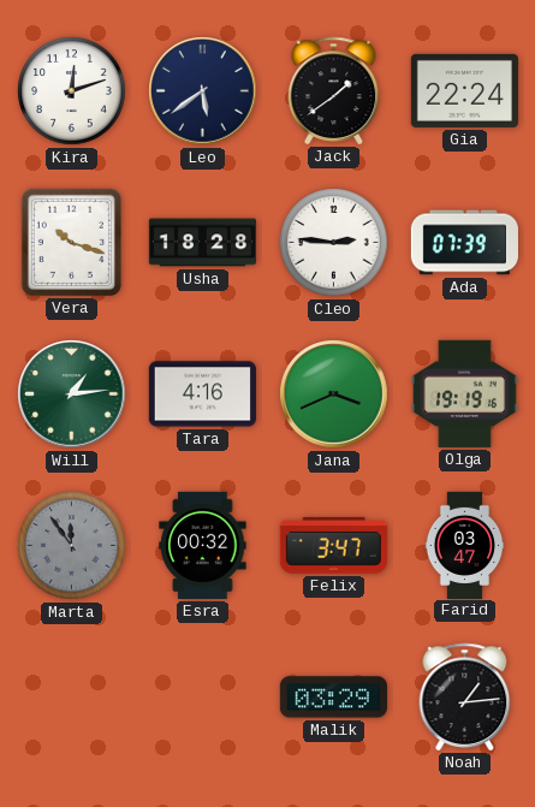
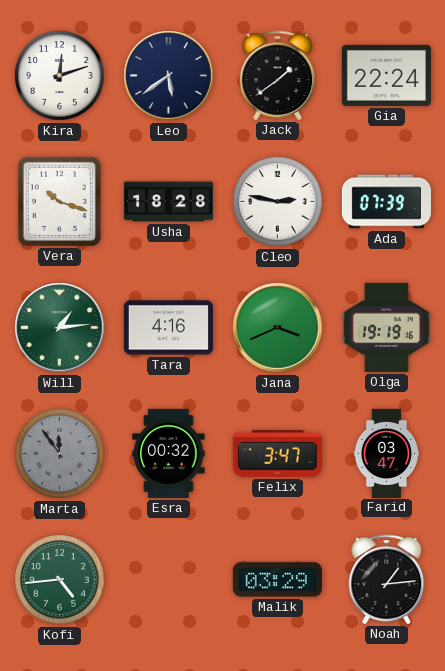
Cleo: 2:46 -> 2:47
Kofi: none -> 4:44
